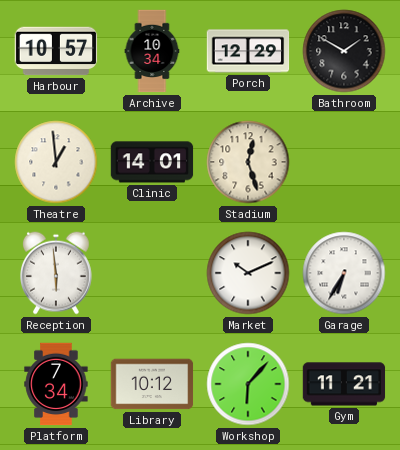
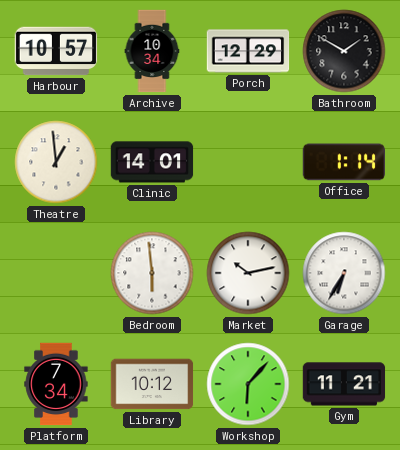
Stadium: 12:27 -> none
Office: none -> 1:14
Reception: 5:59 -> none
Bedroom: none -> 5:59
Market: 10:11 -> 10:13
